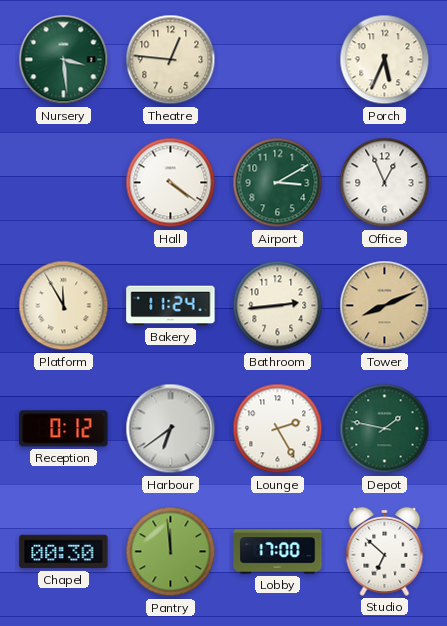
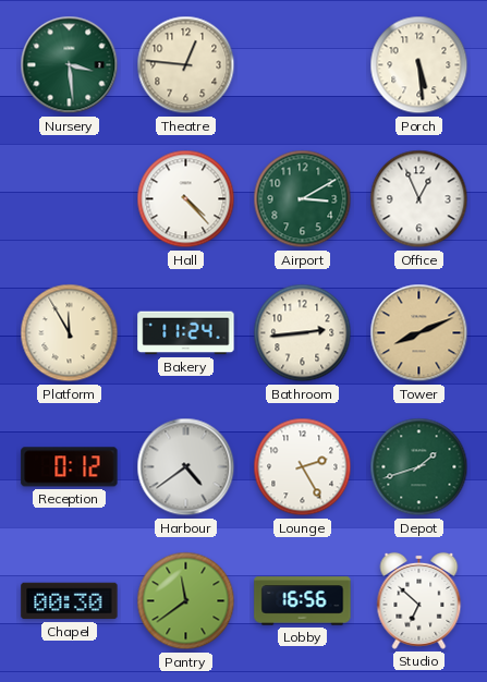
Porch: 5:34 -> 5:29
Hall: 4:21 -> 4:23
Harbour: 6:39 -> 4:39
Depot: 1:47 -> 1:42
Pantry: 11:59 -> 11:39
Lobby: 17:00 -> 16:56
